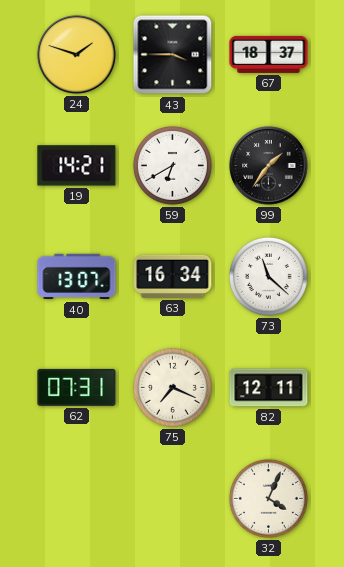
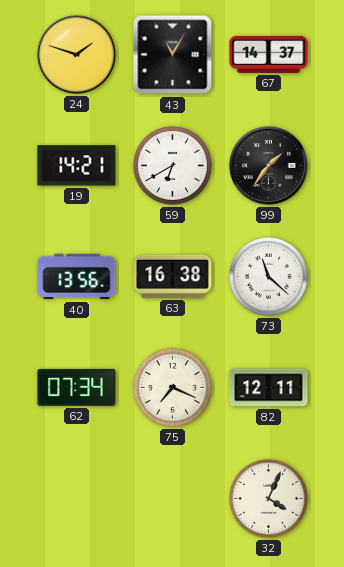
43: 3:45 -> 11:05
67: 18:37 -> 14:37
40: 13:07 -> 13:56
63: 16:34 -> 16:38
62: 07:31 -> 07:34
